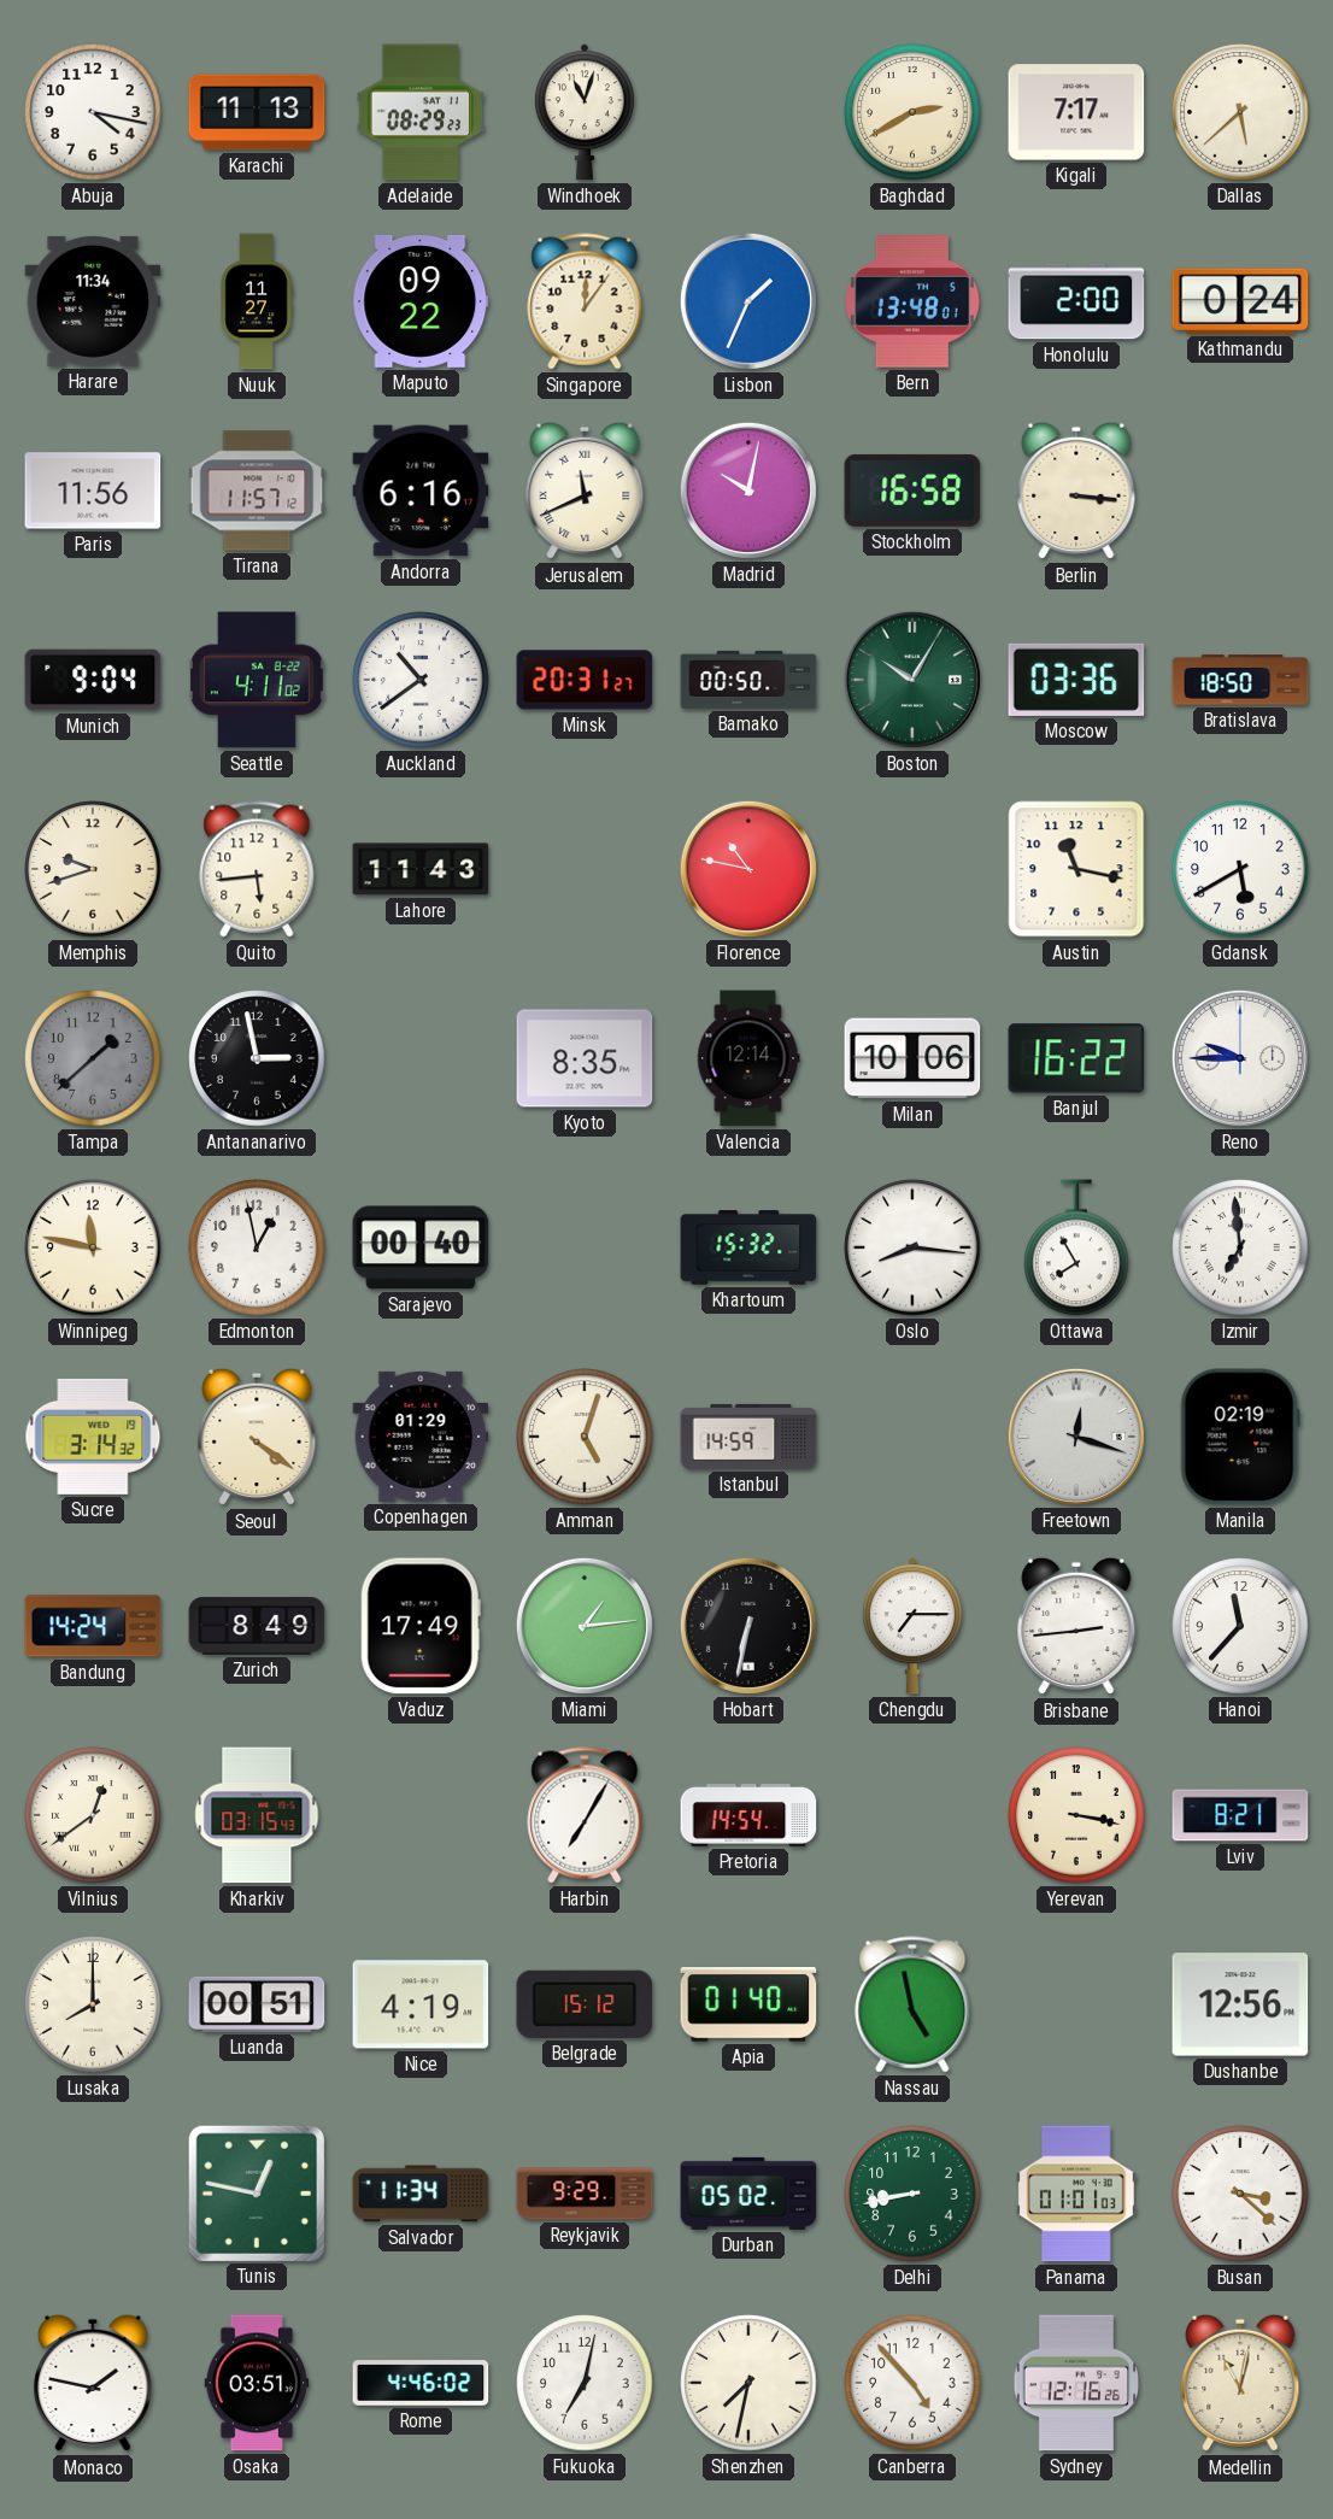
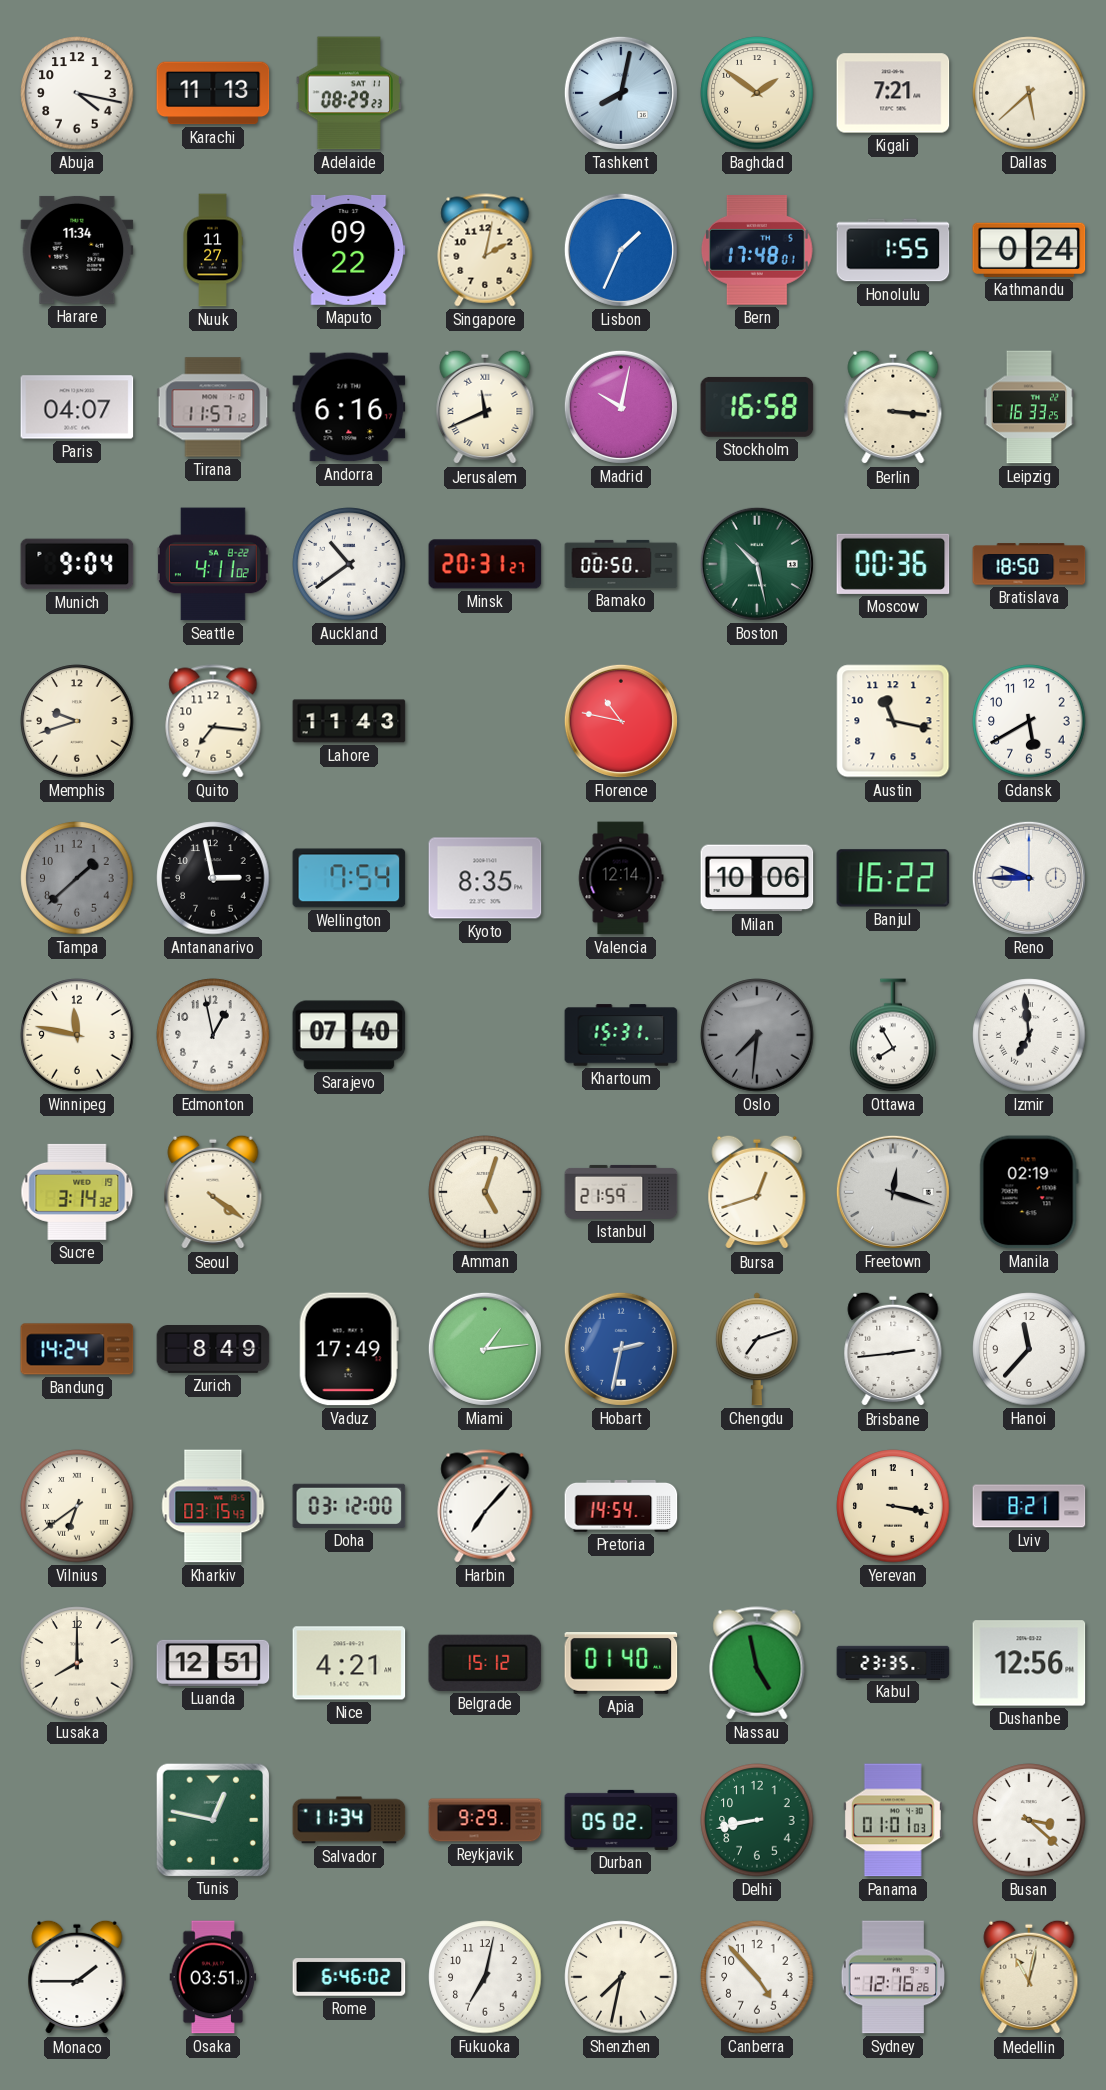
Windhoek: 11:03 -> none
Tashkent: none -> 8:02
Baghdad: 2:40 -> 1:51
Kigali: 7:17 -> 7:21
Singapore: 12:06 -> 2:02
Bern: 13:48 -> 17:48
Honolulu: 2:00 -> 1:55
Paris: 11:56 -> 04:07
Leipzig: none -> 16:33
Boston: 10:05 -> 10:28
Moscow: 03:36 -> 00:36
Quito: 5:44 -> 7:16
Wellington: none -> 7:54
Sarajevo: 00:40 -> 07:40
Khartoum: 15:32 -> 15:31
Oslo: 8:16 -> 7:31
Oslo dial: white -> grey
Copenhagen: 01:29 -> none
Istanbul: 14:59 -> 21:59
Bursa: none -> 12:42
Hobart: 6:32 -> 2:32
Hobart dial: black -> blue
Chengdu: 7:15 -> 7:12
Vilnius: 12:39 -> 6:39
Doha: none -> 03:12
Harbin: 7:05 -> 7:07
Luanda: 00:51 -> 12:51
Nice: 4:19 -> 4:21
Kabul: none -> 23:35
Monaco: 1:47 -> 1:45
Rome: 4:46 -> 6:46
